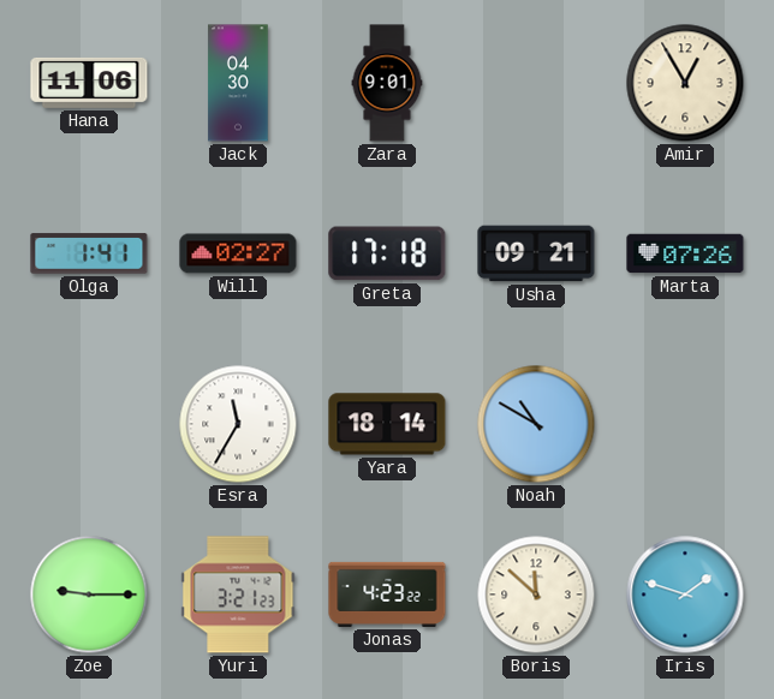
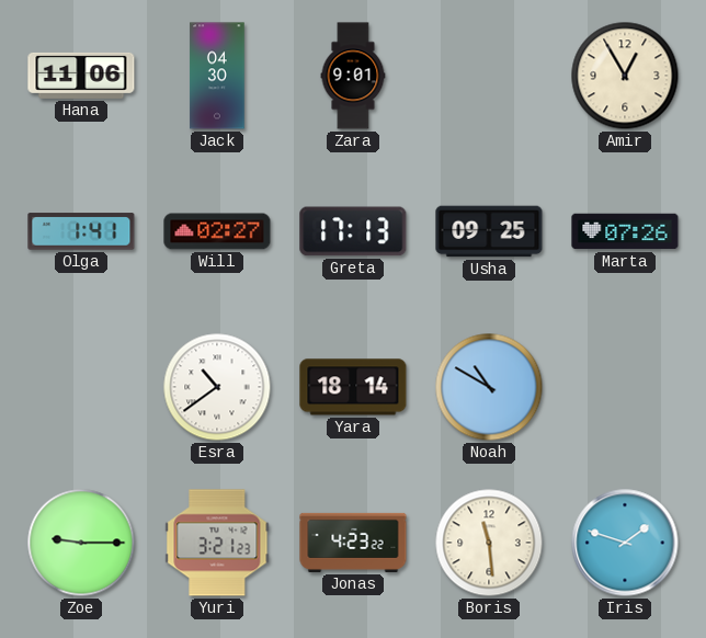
Greta: 17:18 -> 17:13
Usha: 09:21 -> 09:25
Esra: 11:35 -> 10:39
Boris: 11:52 -> 11:29
